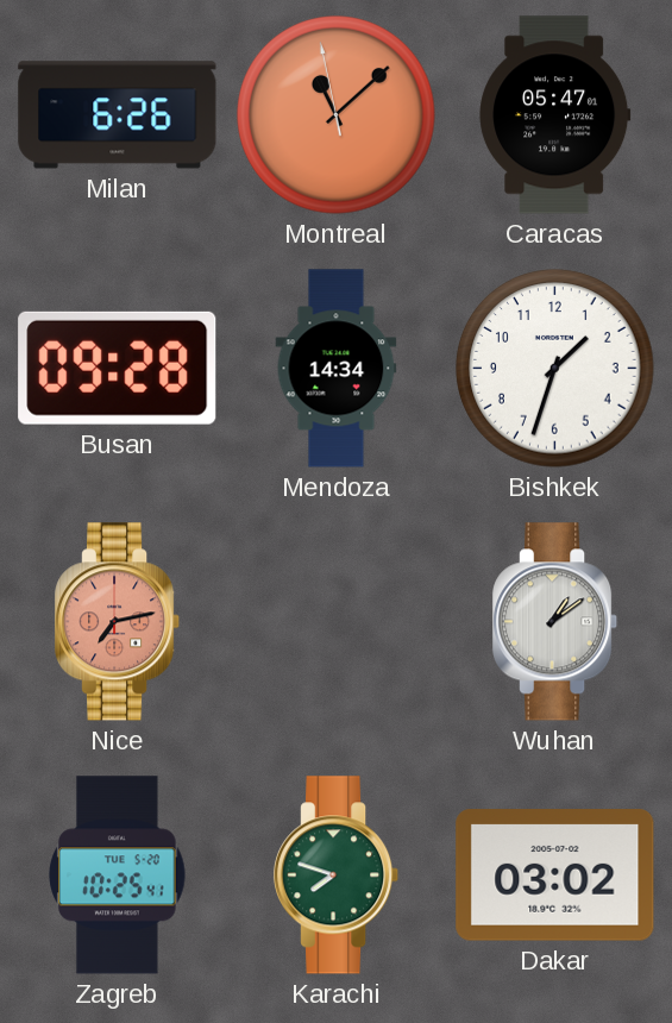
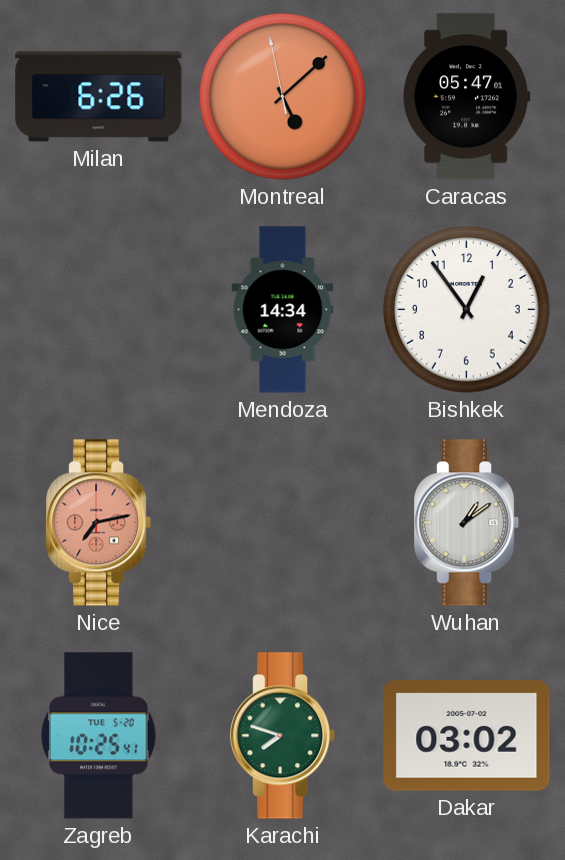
Montreal: 11:07 -> 5:07
Busan: 09:28 -> none
Bishkek: 1:33 -> 12:54
